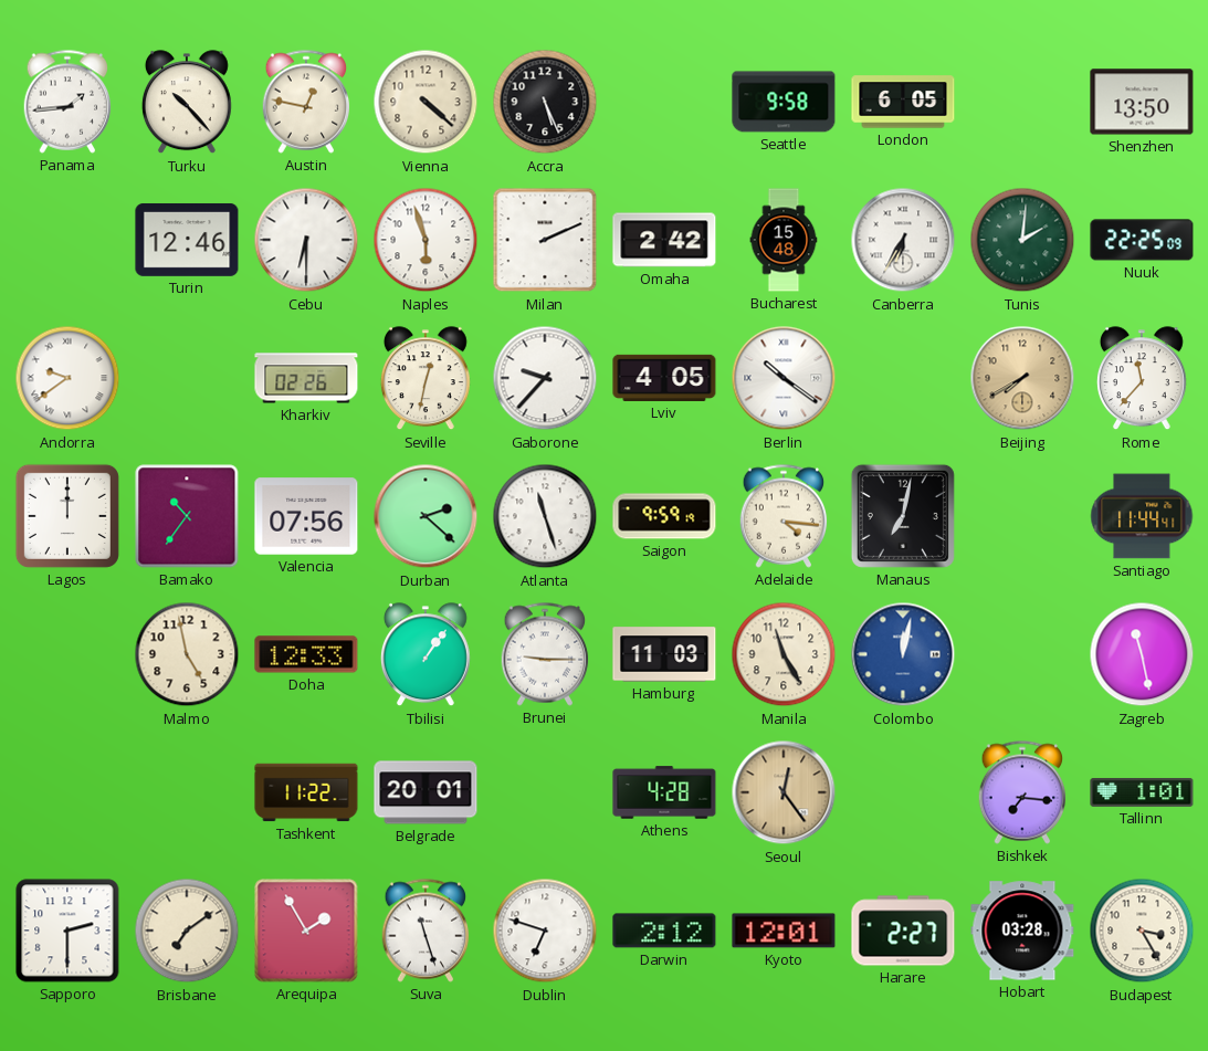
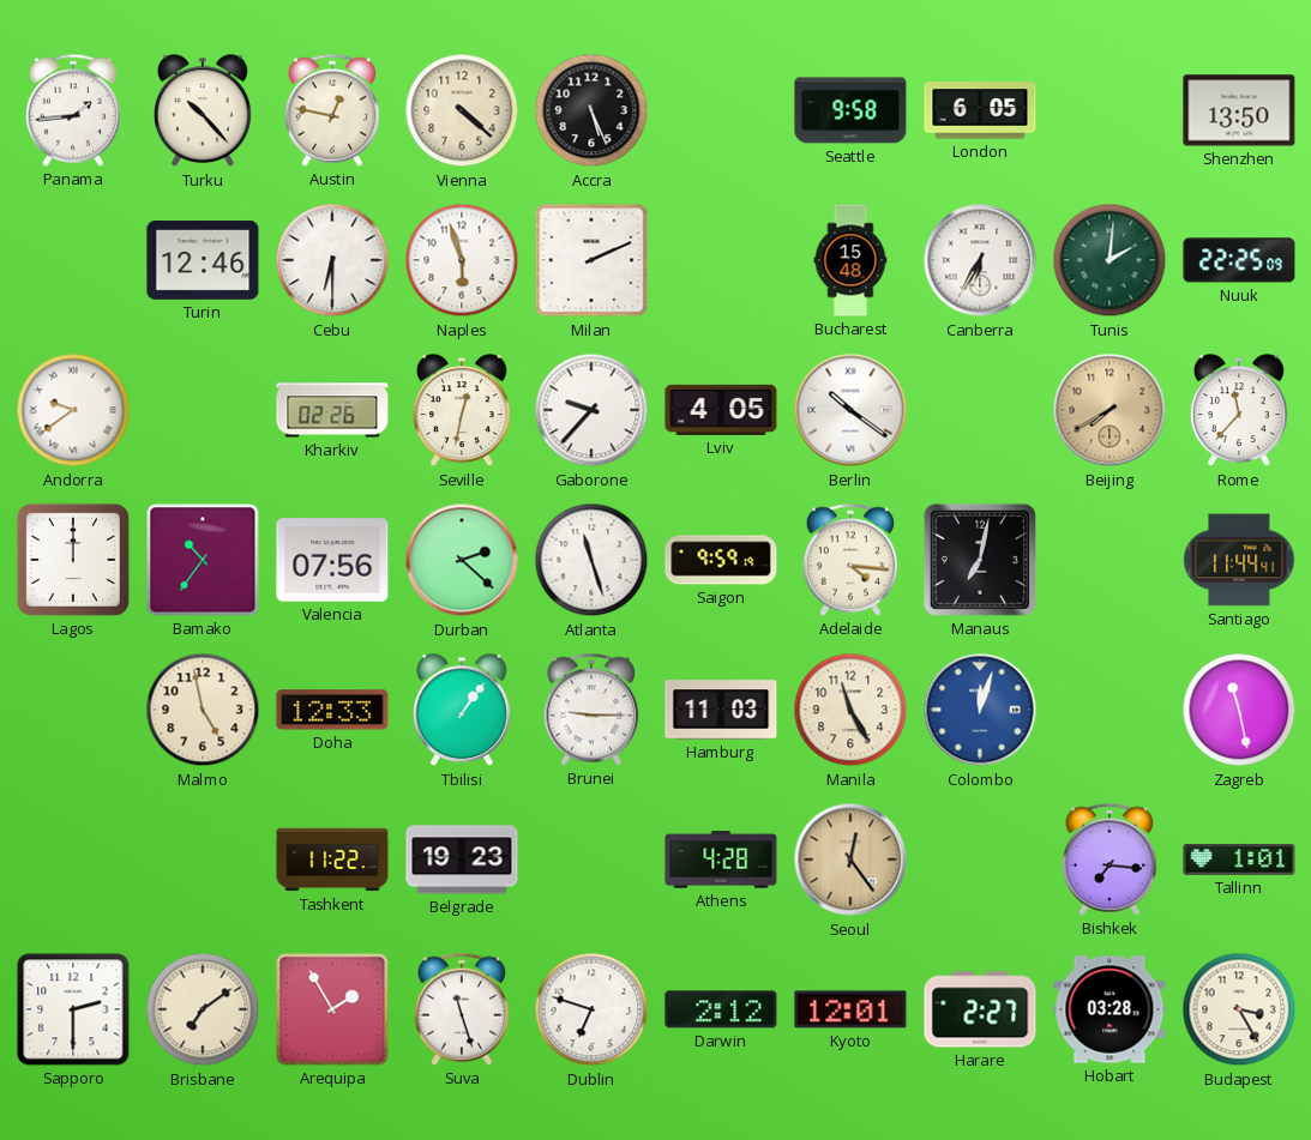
Omaha: 2:42 -> none
Colombo: 12:02 -> 12:03
Belgrade: 20:01 -> 19:23
